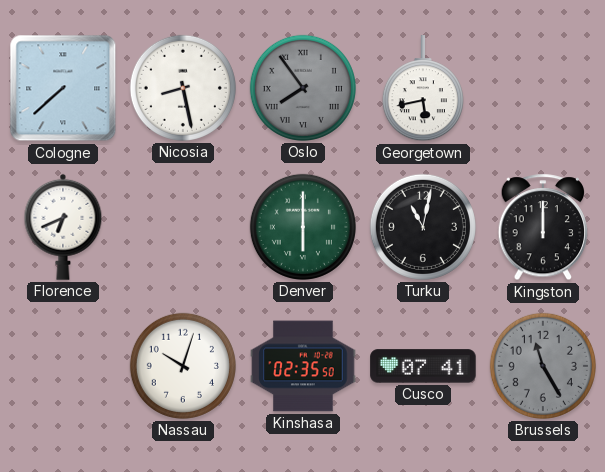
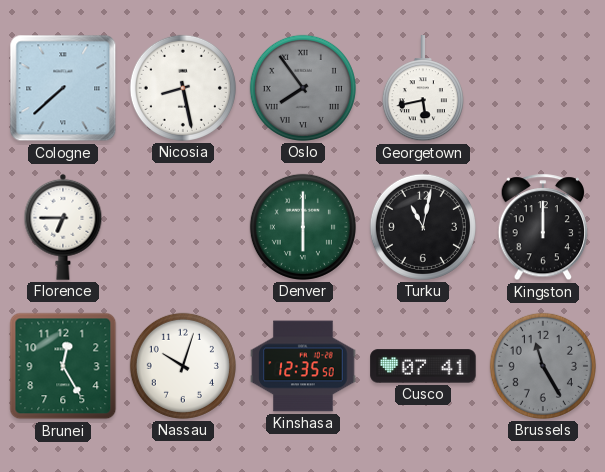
Florence: 6:41 -> 6:45
Brunei: none -> 12:25
Kinshasa: 02:35 -> 12:35
